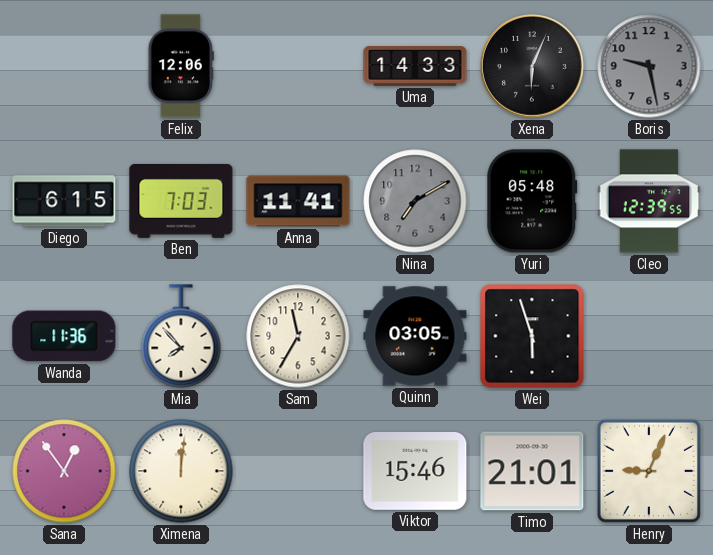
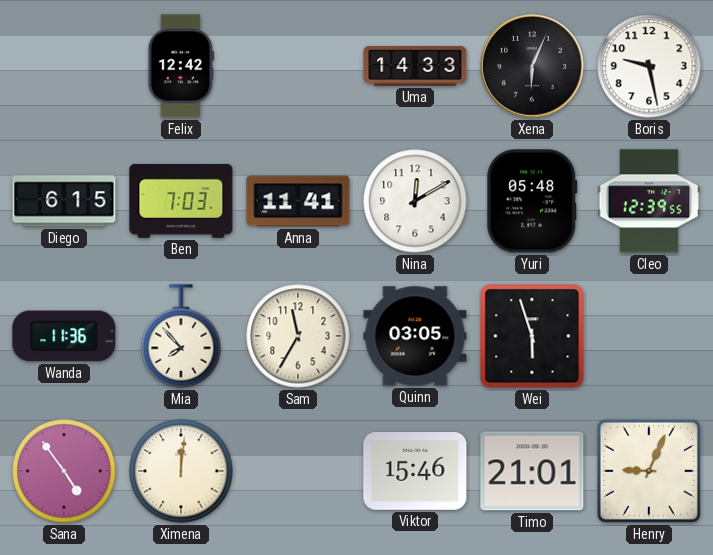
Felix: 12:06 -> 12:42
Boris dial: grey -> white
Nina: 7:10 -> 12:10
Nina dial: grey -> white
Sana: 12:54 -> 4:54
